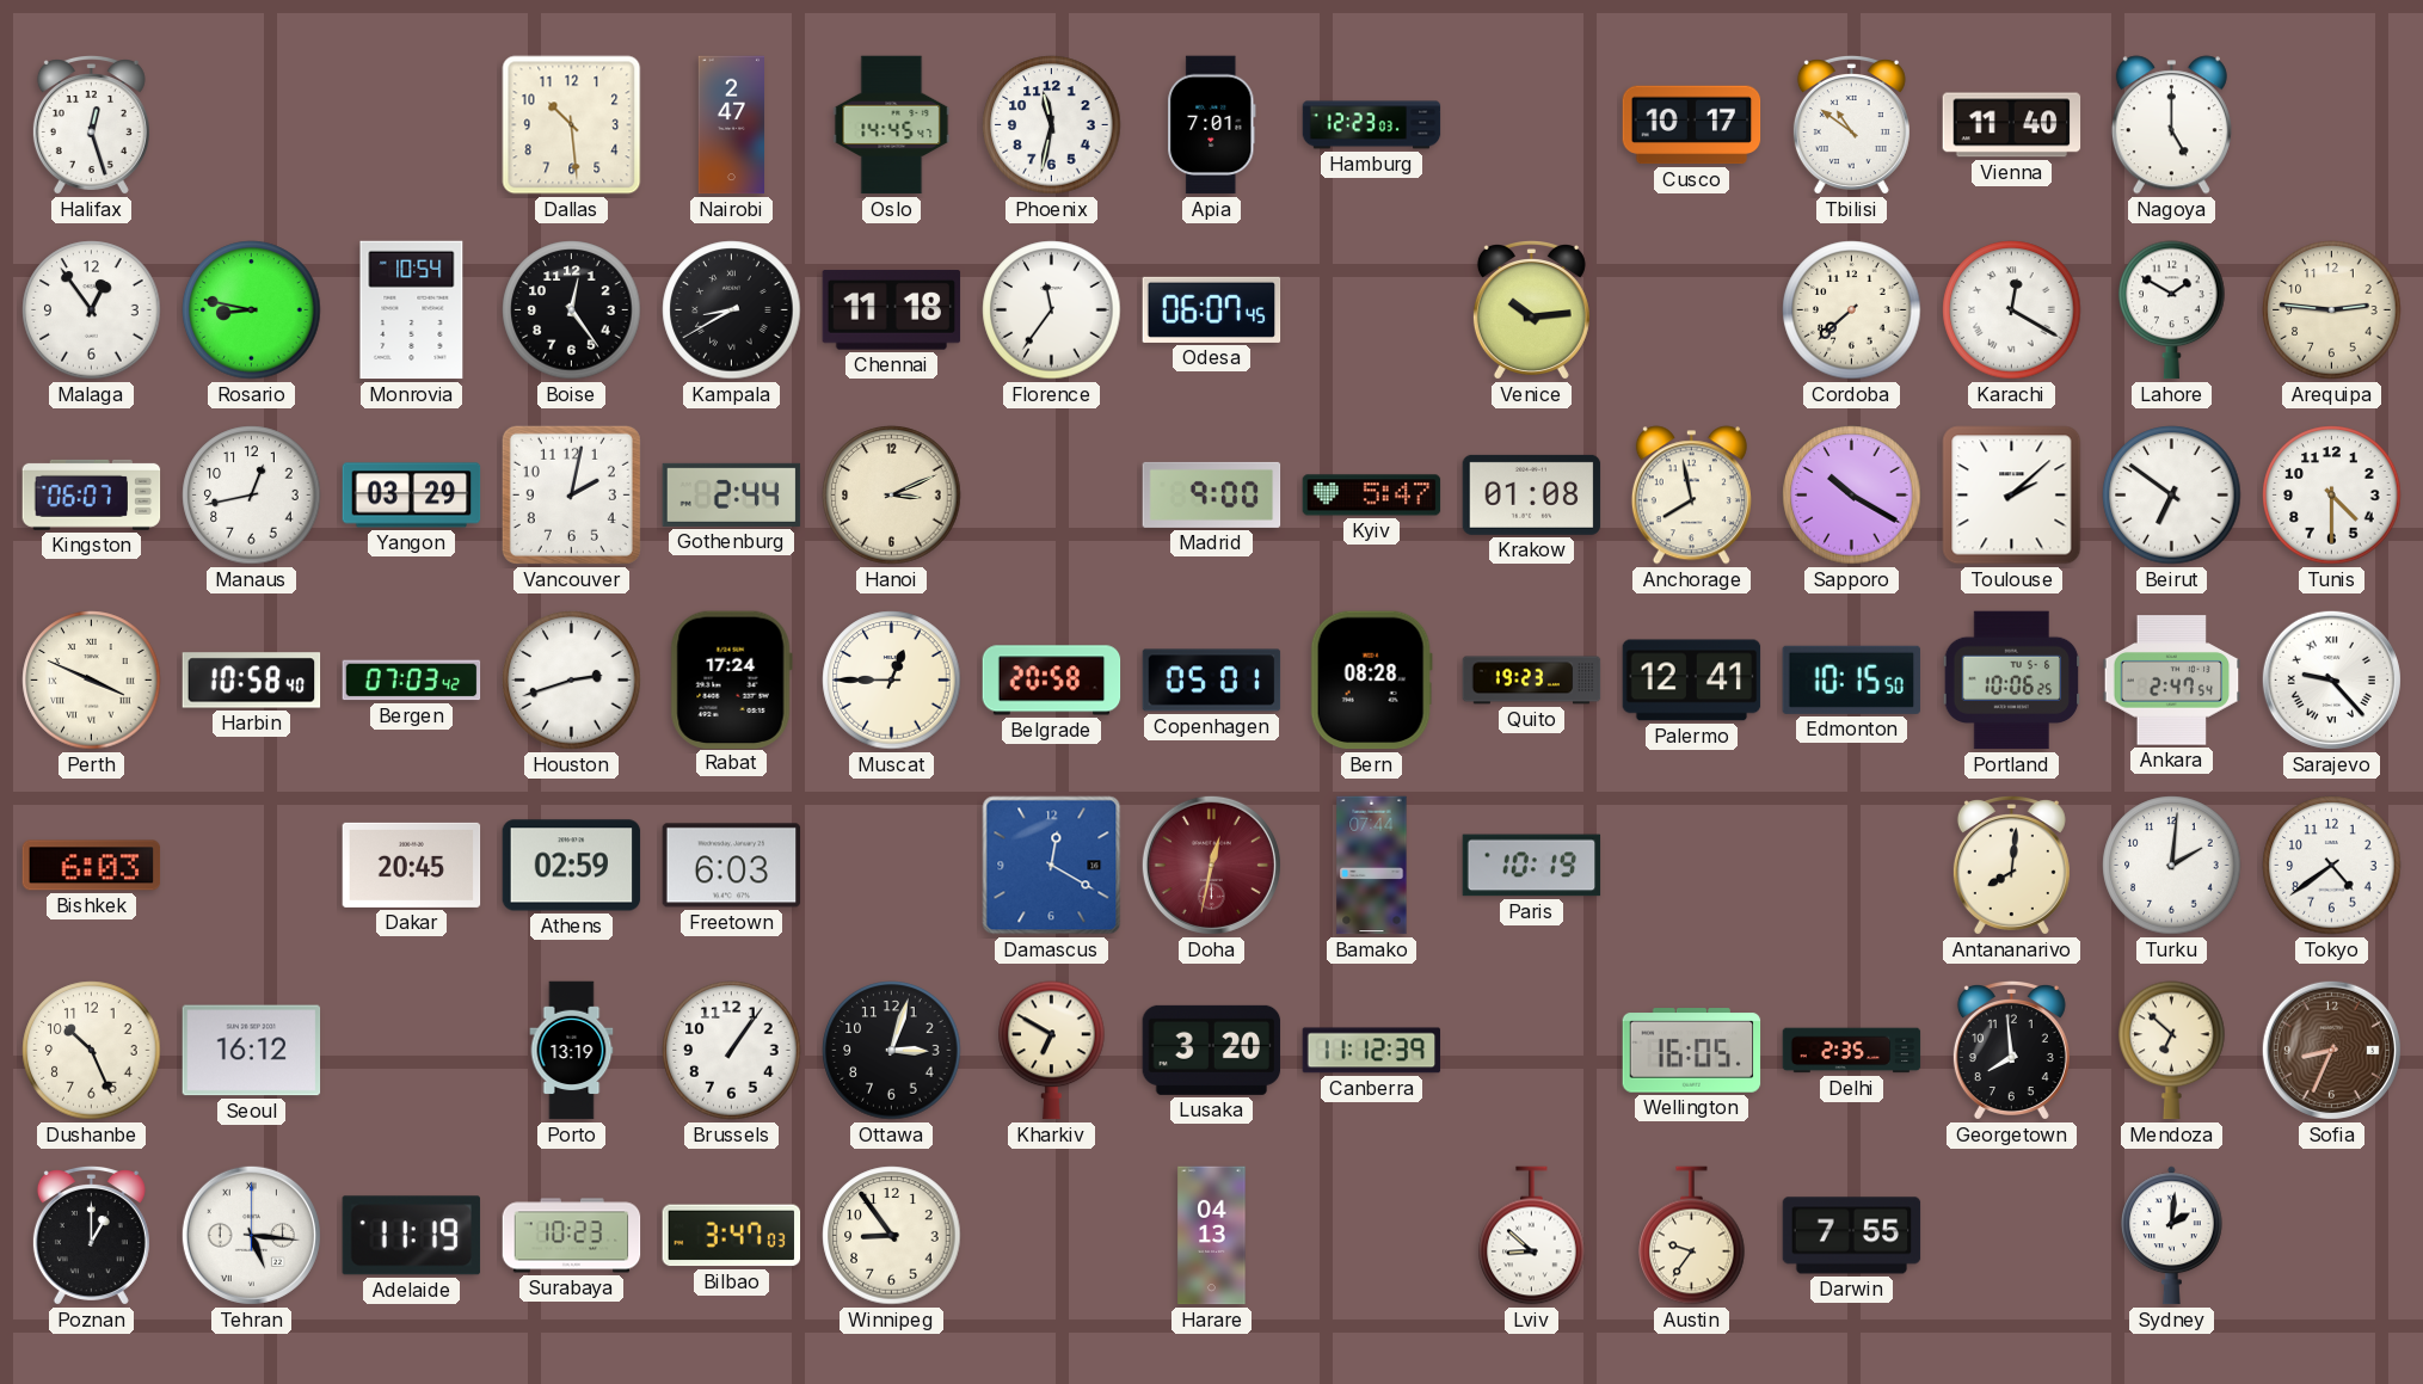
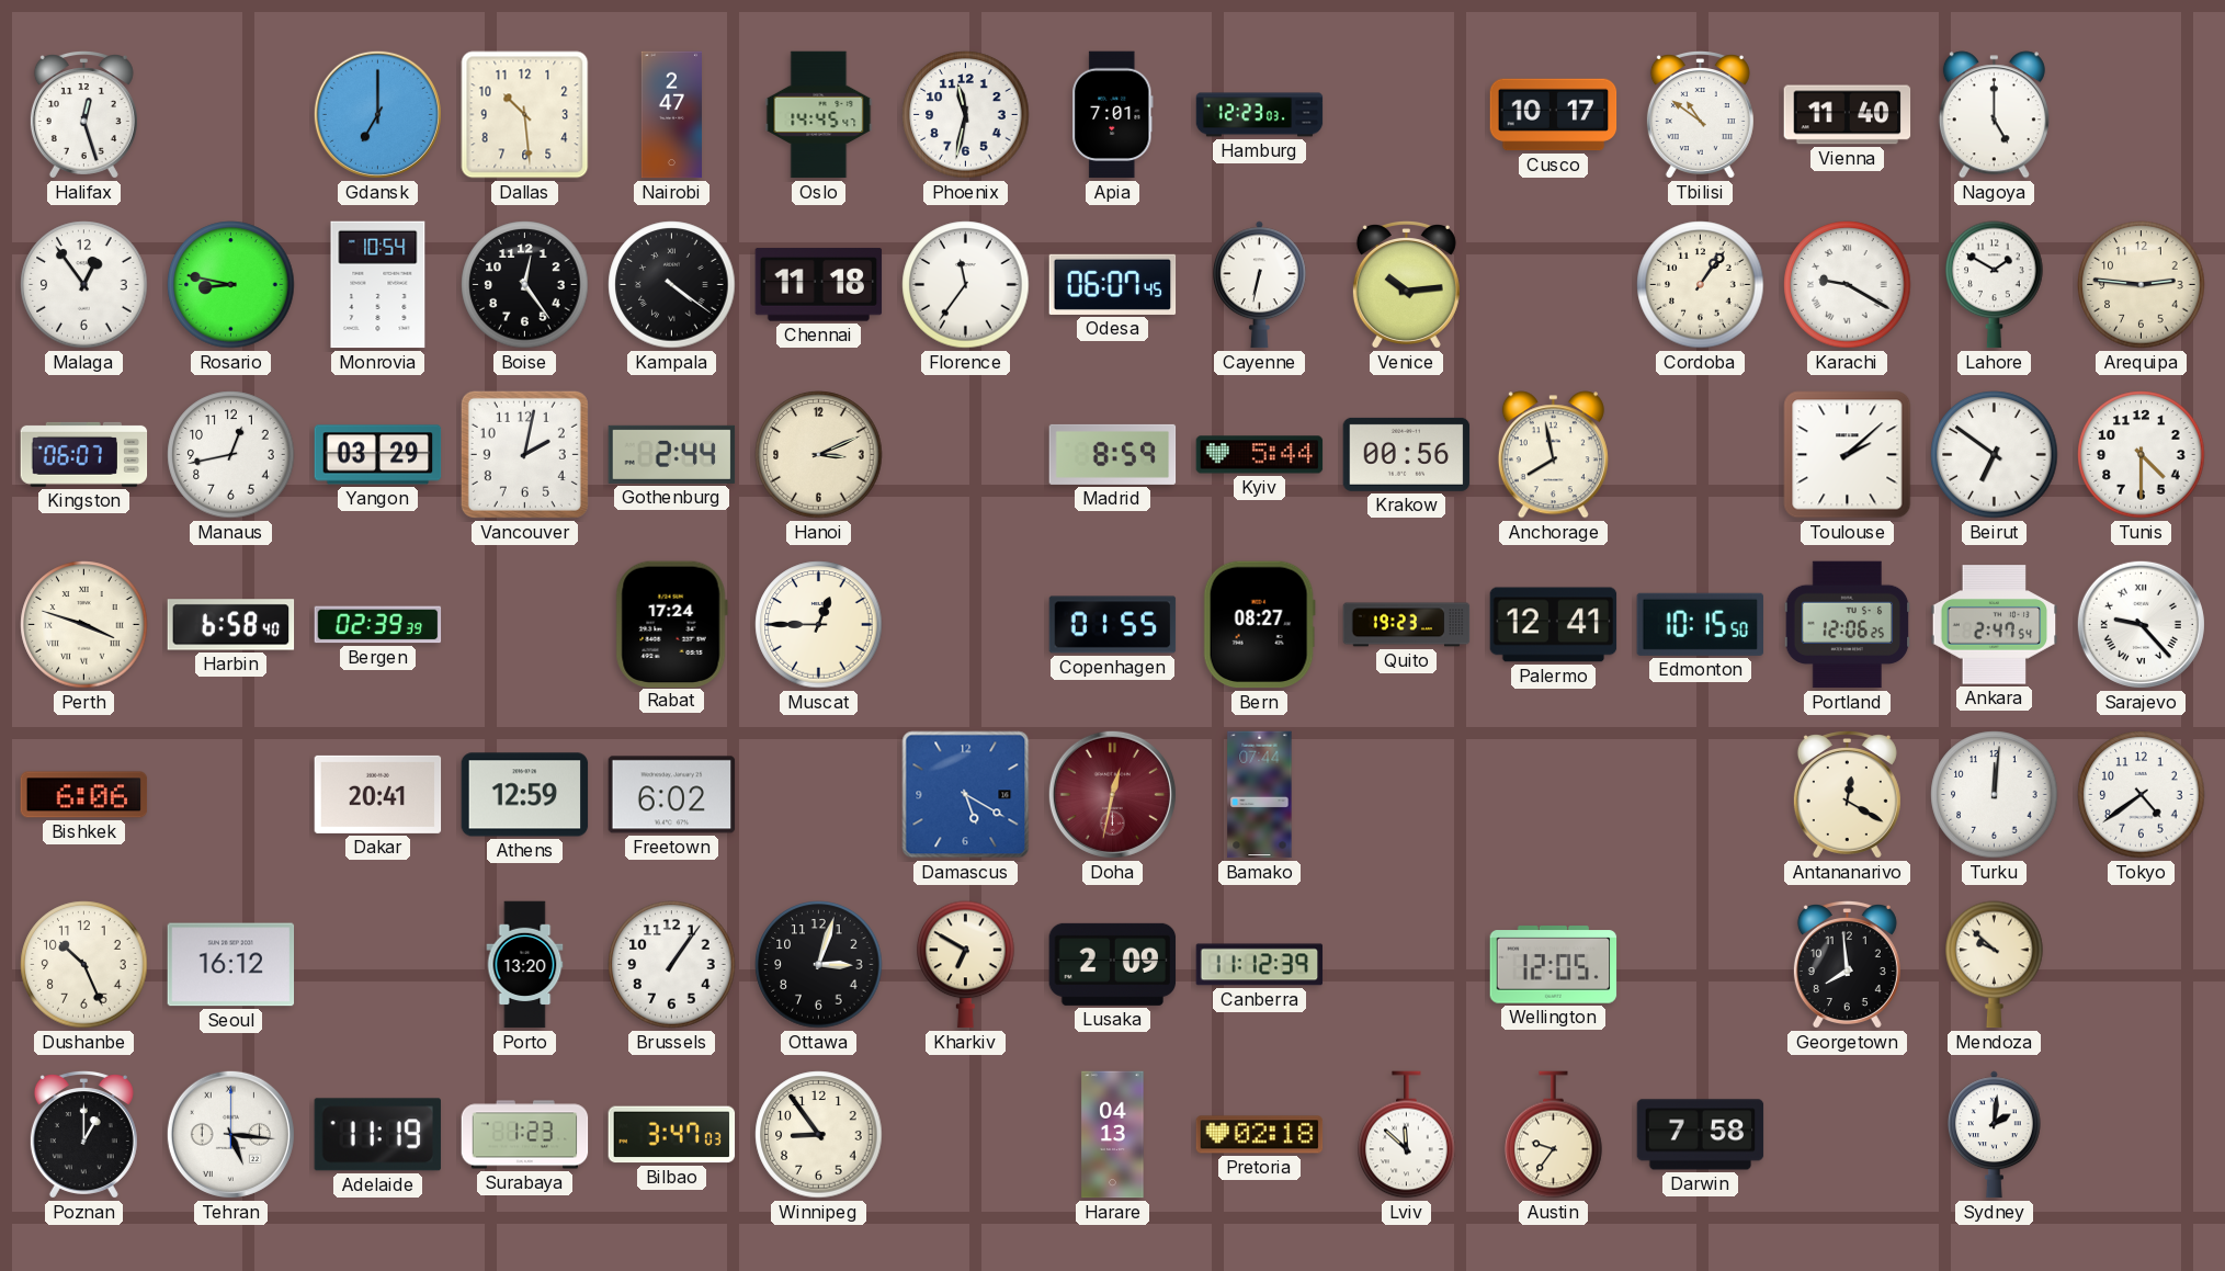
Gdansk: none -> 7:00
Kampala: 8:40 -> 4:21
Cayenne: none -> 6:32
Cordoba: 7:38 -> 1:06
Karachi: 12:20 -> 9:20
Madrid: 9:00 -> 8:59
Kyiv: 5:47 -> 5:44
Krakow: 01:08 -> 00:56
Sapporo: 10:20 -> none
Perth: 3:49 -> 3:48
Harbin: 10:58 -> 6:58
Bergen: 07:03 -> 02:39
Houston: 2:42 -> none
Belgrade: 20:58 -> none
Copenhagen: 05:01 -> 01:55
Bern: 08:28 -> 08:27
Portland: 10:06 -> 12:06
Bishkek: 6:03 -> 6:06
Dakar: 20:45 -> 20:41
Athens: 02:59 -> 12:59
Freetown: 6:03 -> 6:02
Damascus: 12:20 -> 5:20
Paris: 10:19 -> none
Antananarivo: 8:01 -> 12:20
Turku: 2:01 -> 12:01
Porto: 13:19 -> 13:20
Lusaka: 3:20 -> 2:09
Wellington: 16:05 -> 12:05
Delhi: 2:35 -> none
Mendoza: 6:52 -> 9:52
Sofia: 8:34 -> none
Surabaya: 10:23 -> 1:23
Pretoria: none -> 02:18
Lviv: 8:52 -> 11:52
Darwin: 7:55 -> 7:58
